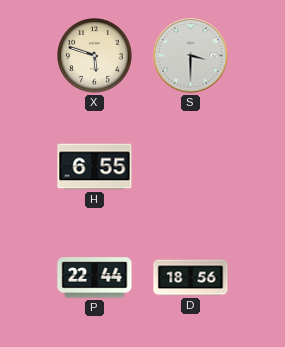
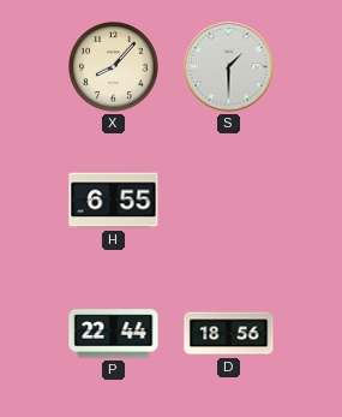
X: 5:48 -> 8:07
S: 3:30 -> 1:30
